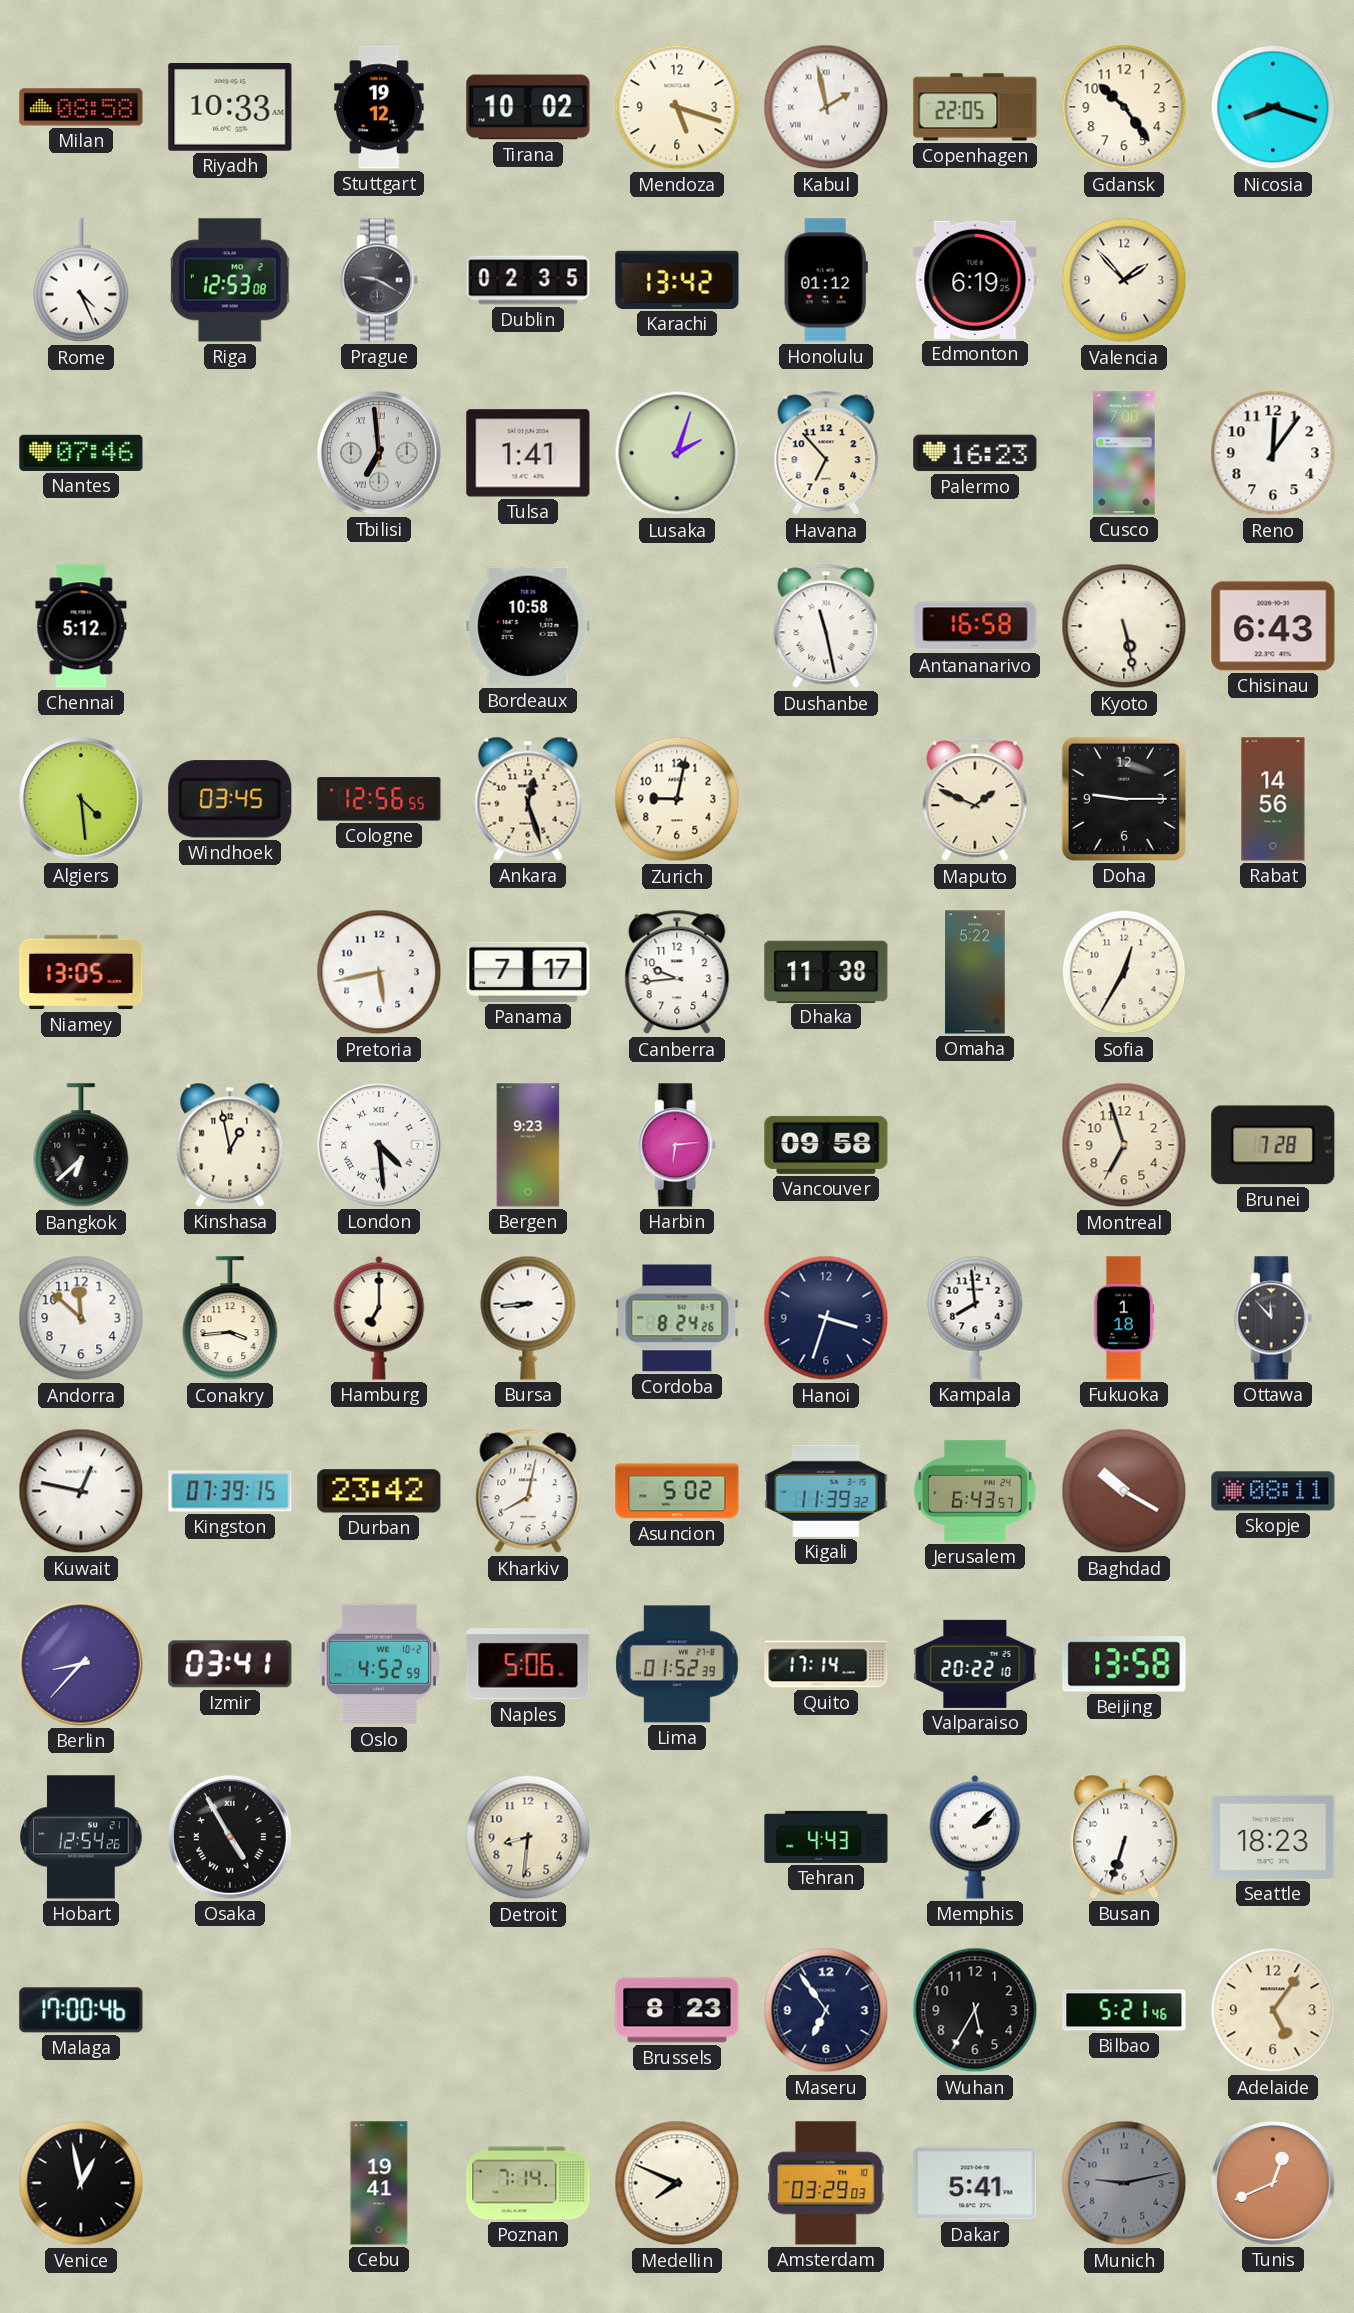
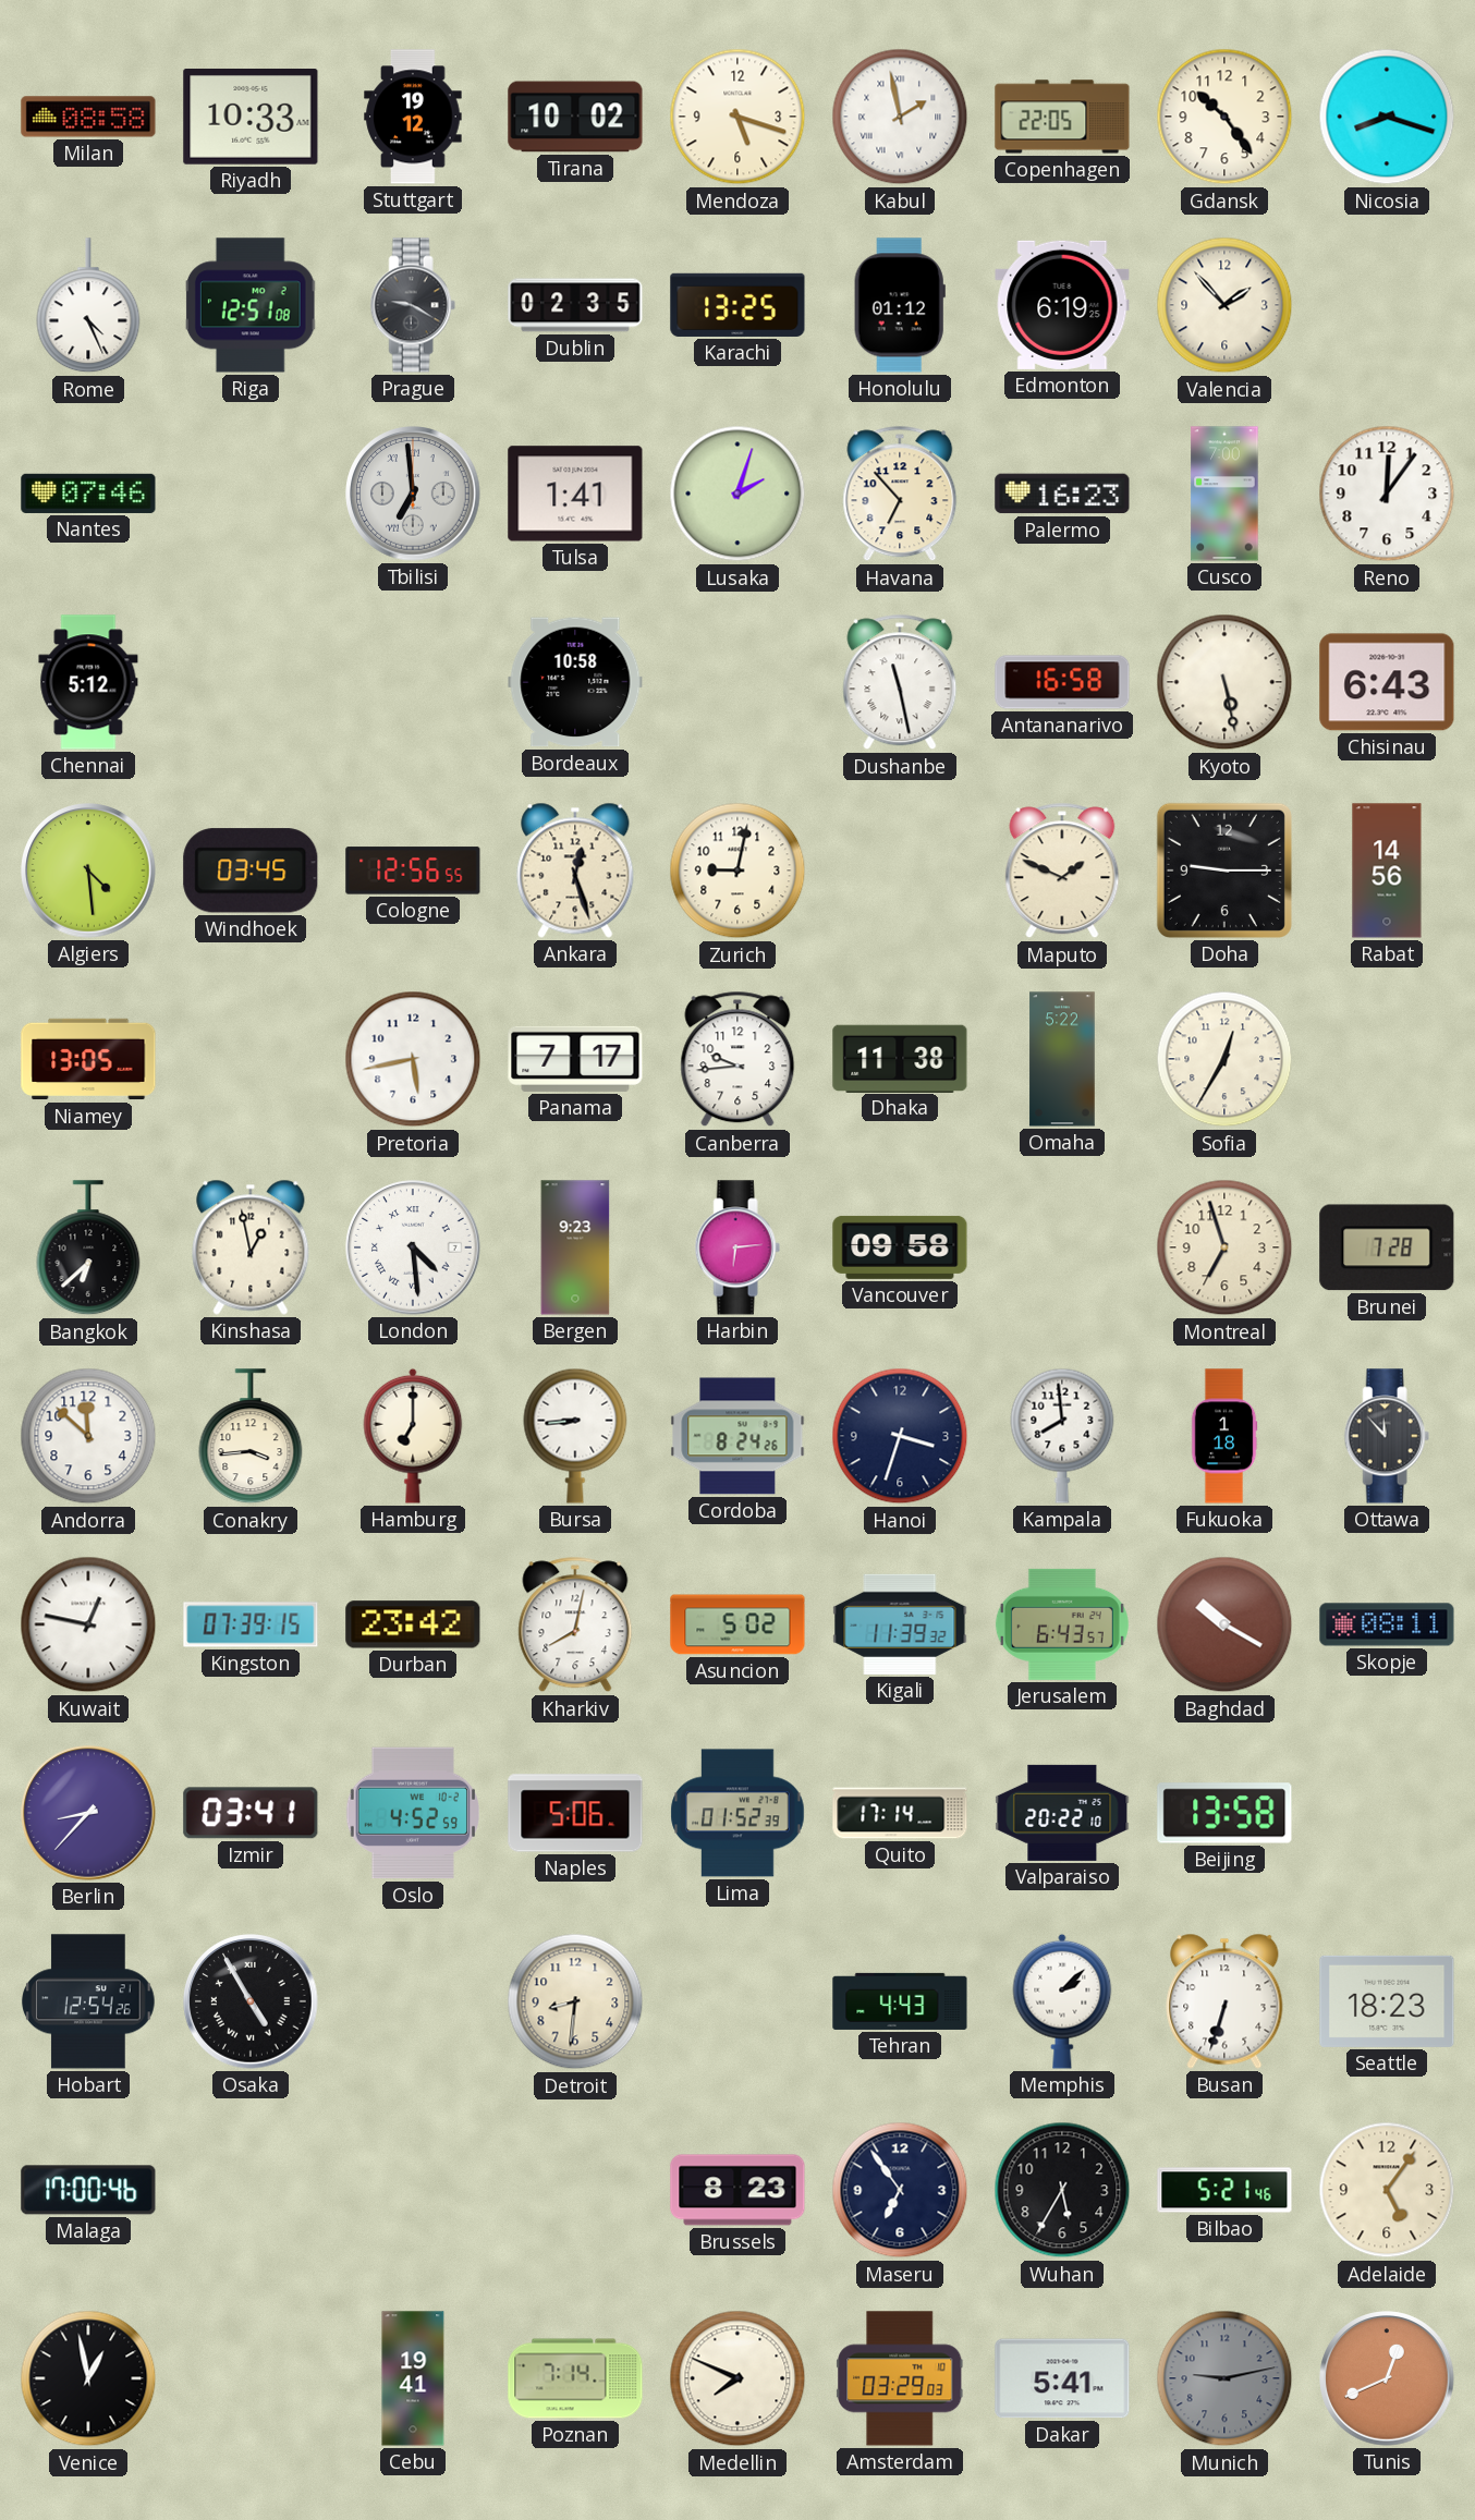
Riga: 12:53 -> 12:51
Karachi: 13:42 -> 13:25
